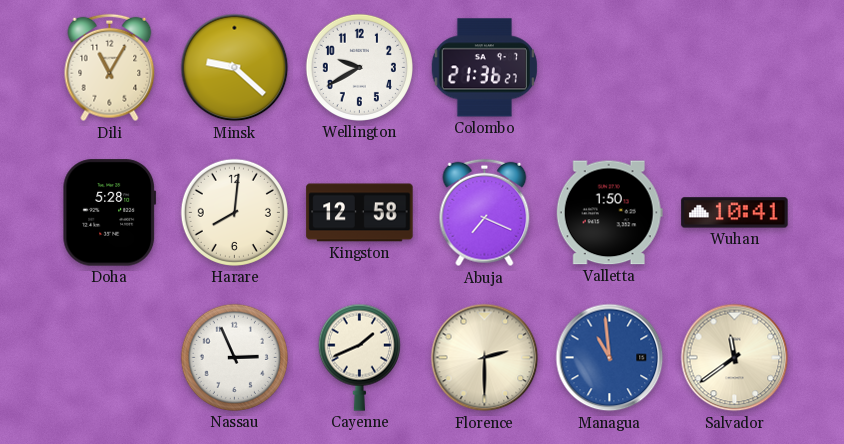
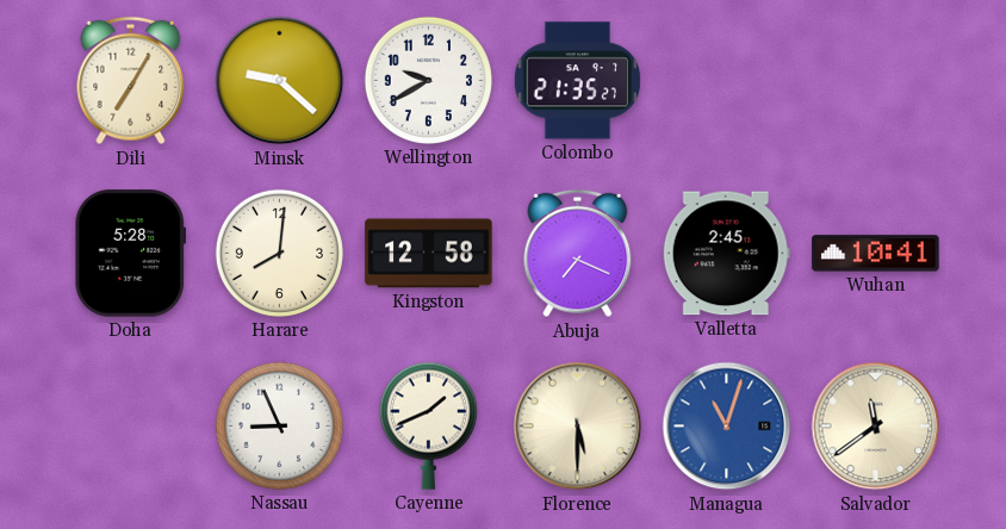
Dili: 11:05 -> 7:05
Colombo: 21:36 -> 21:35
Valletta: 1:50 -> 2:45
Nassau: 2:56 -> 8:56
Florence: 2:30 -> 5:30
Managua: 10:59 -> 11:03
